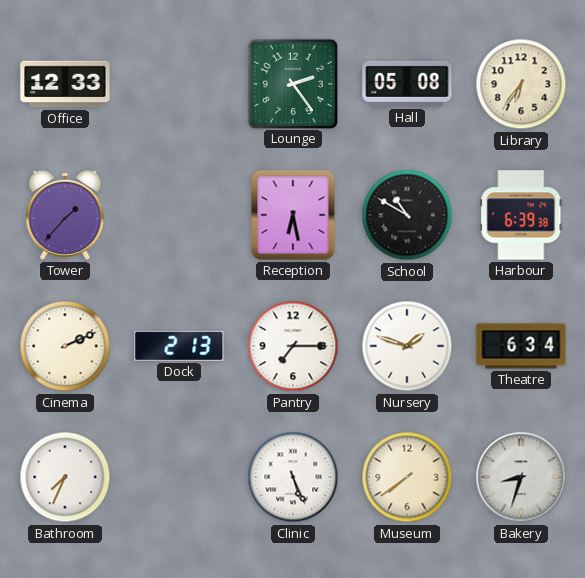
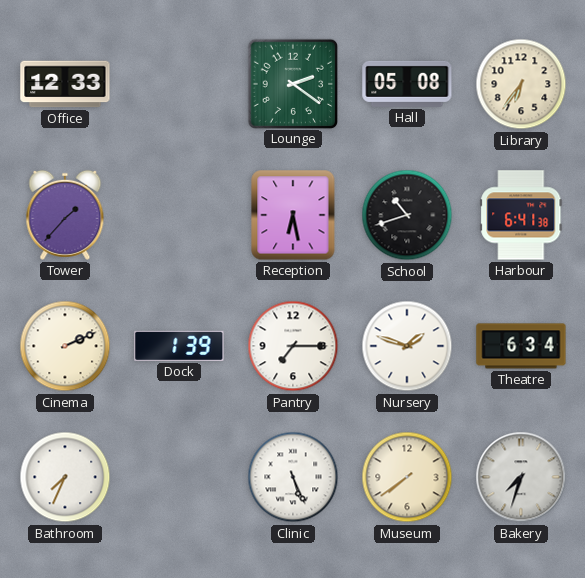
Lounge: 2:24 -> 2:21
School: 10:50 -> 10:42
Harbour: 6:39 -> 6:41
Dock: 2:13 -> 1:39
Bakery: 8:33 -> 7:33
